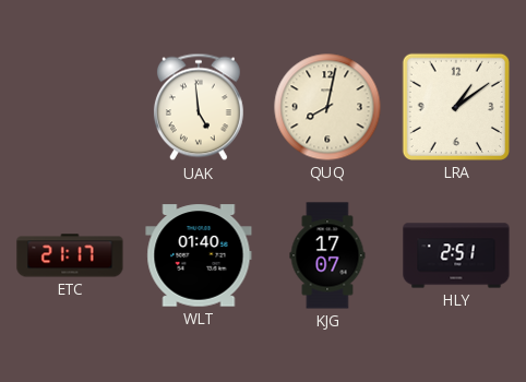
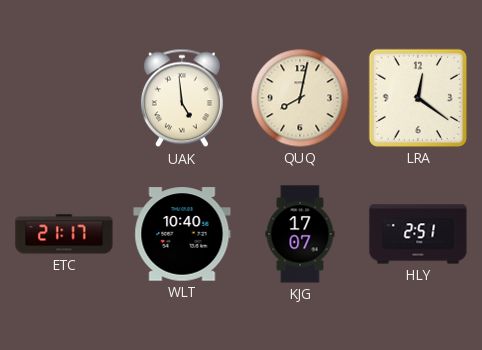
LRA: 1:09 -> 12:21
WLT: 01:40 -> 10:40
